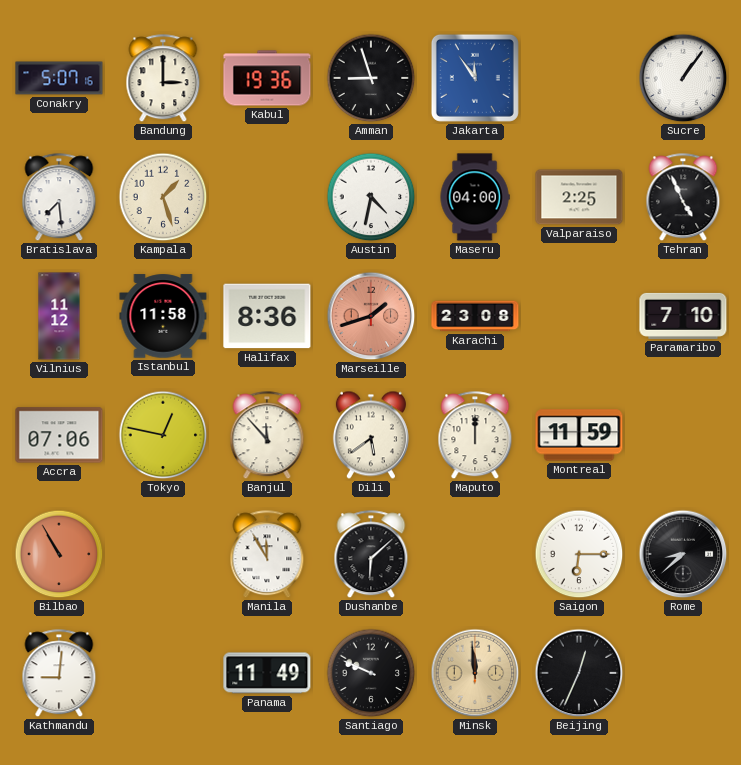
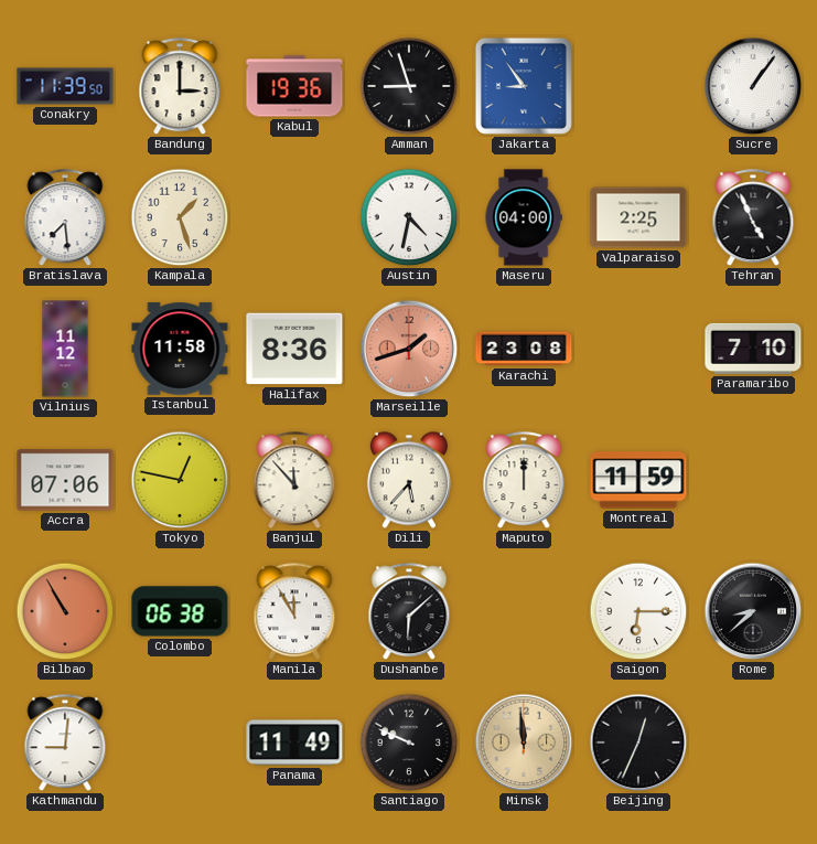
Conakry: 5:07 -> 11:39
Jakarta: 11:54 -> 8:54
Dili: 5:39 -> 5:37
Colombo: none -> 06:38
